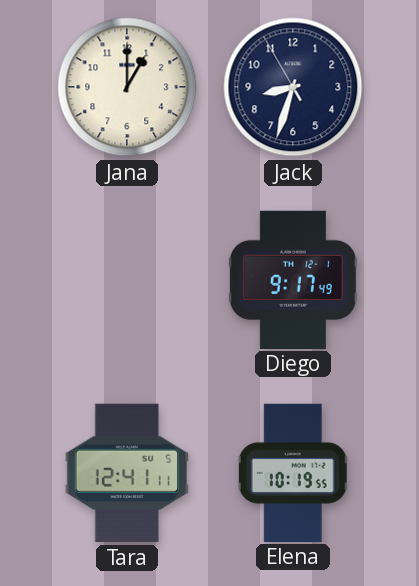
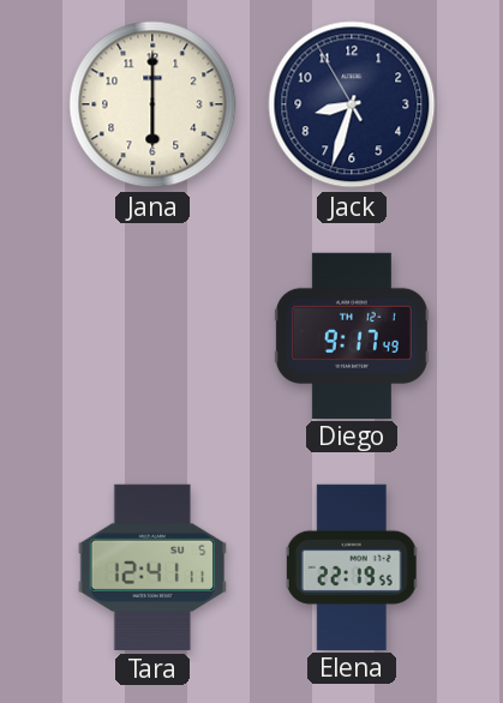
Jana: 1:00 -> 6:00
Elena: 10:19 -> 22:19
